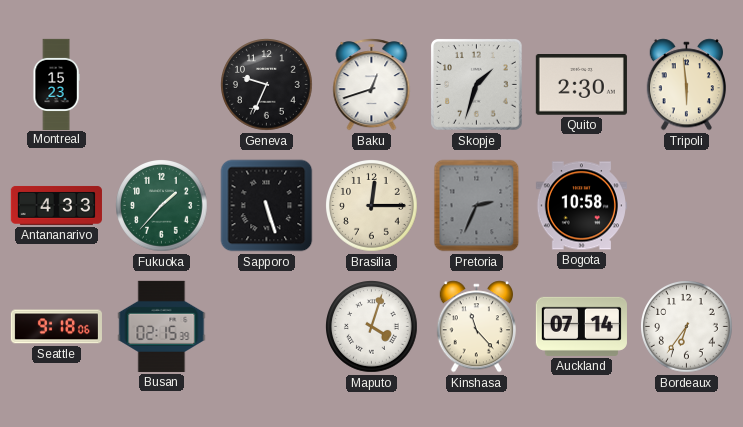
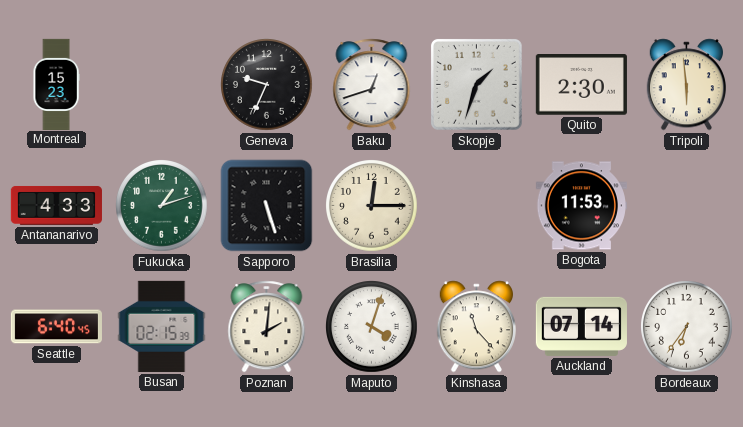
Fukuoka: 1:37 -> 1:12
Pretoria: 2:34 -> none
Bogota: 10:58 -> 11:53
Seattle: 9:18 -> 6:40
Poznan: none -> 2:01
